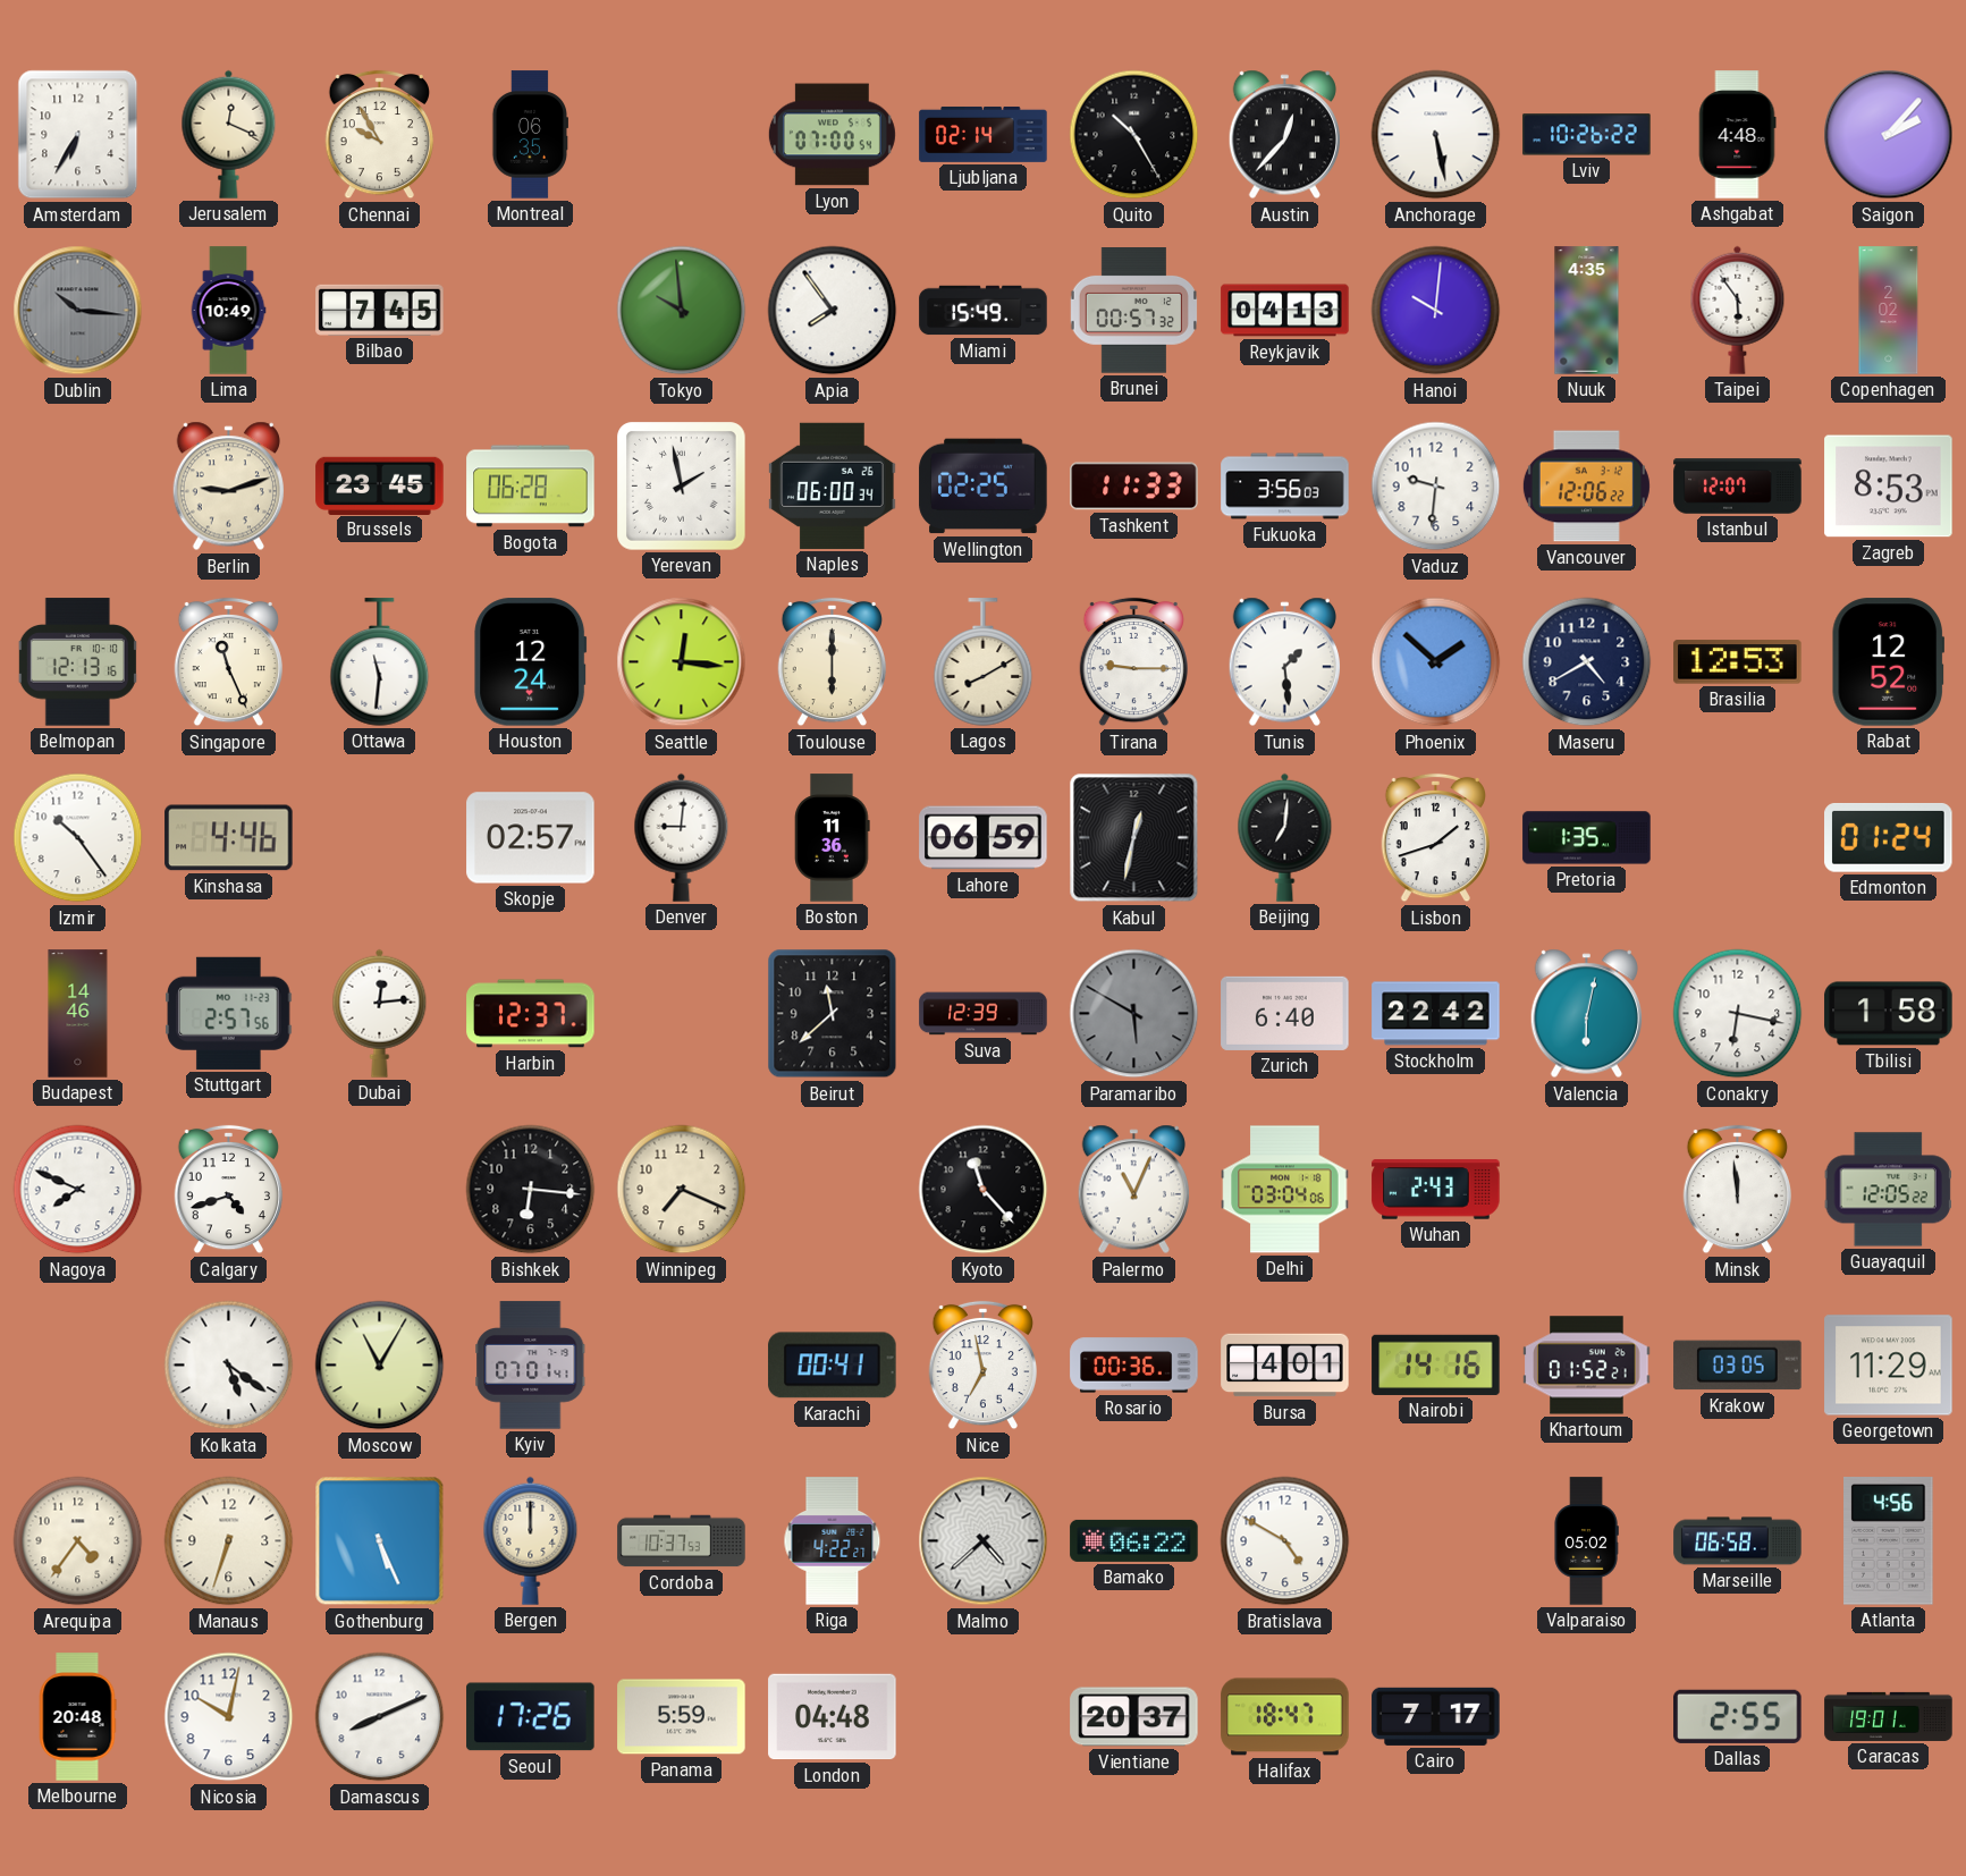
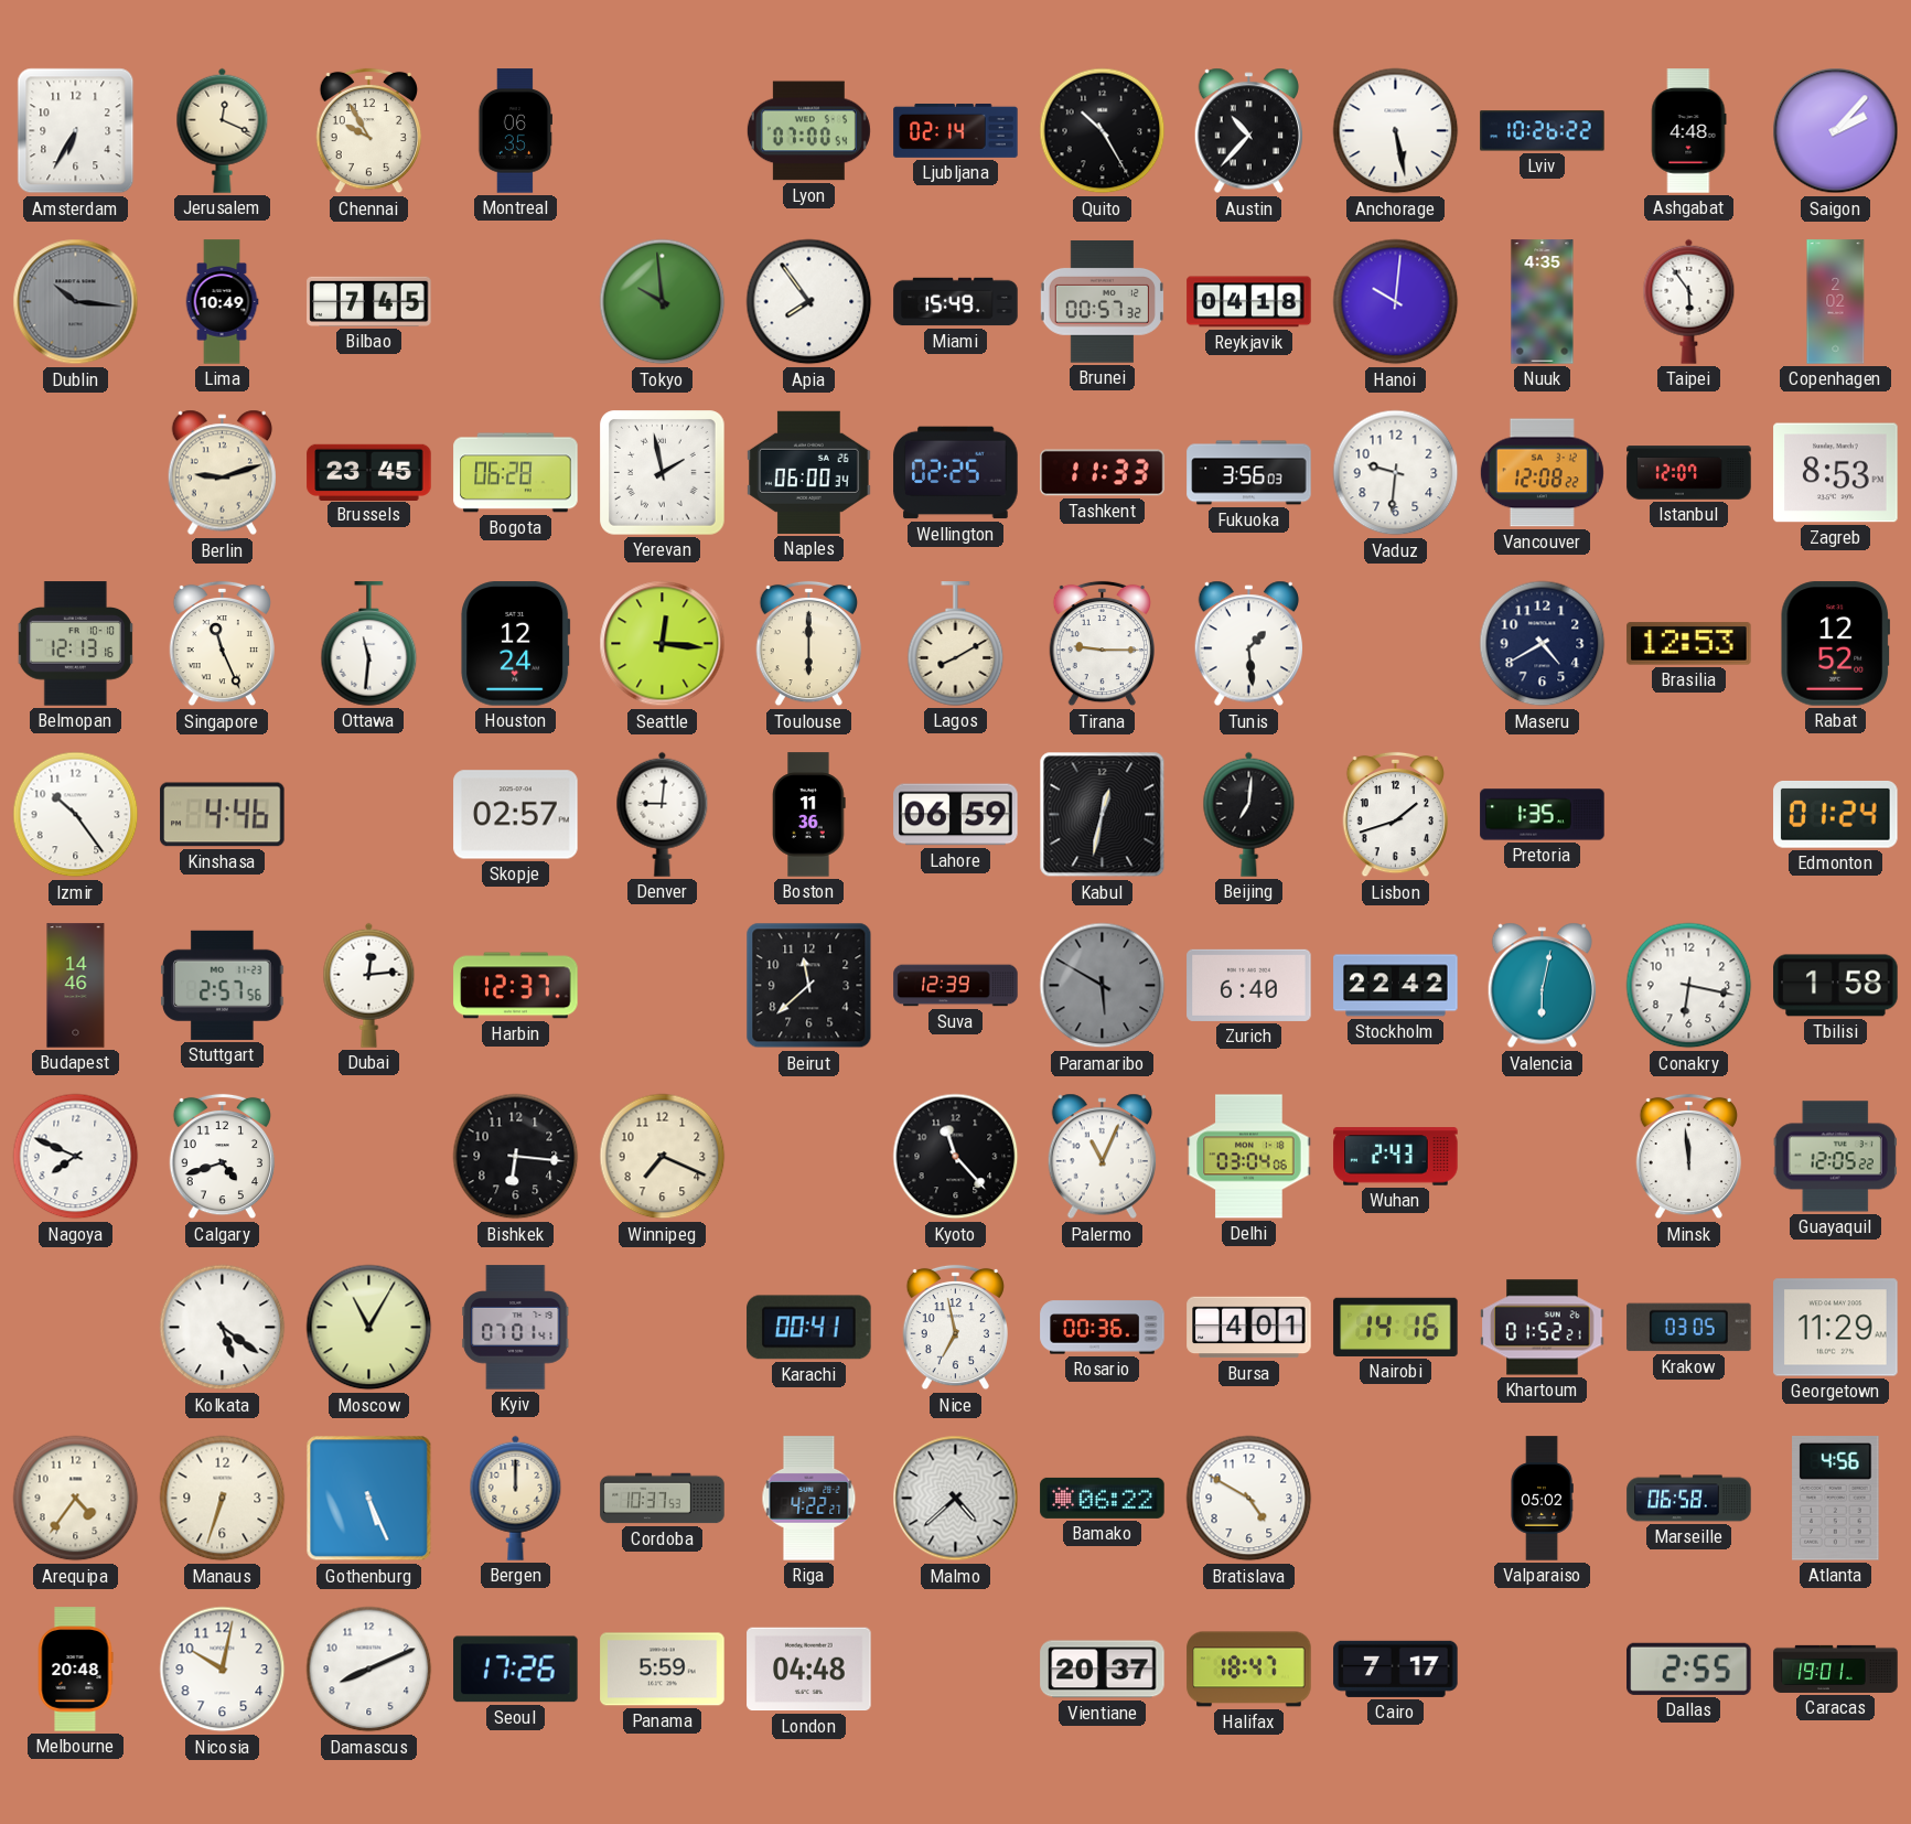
Austin: 12:37 -> 10:37
Reykjavik: 04:13 -> 04:18
Vancouver: 12:06 -> 12:08
Phoenix: 1:52 -> none
